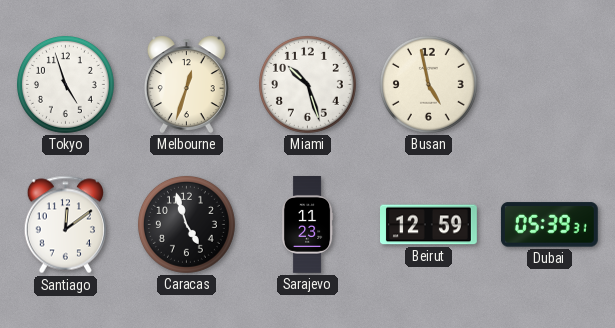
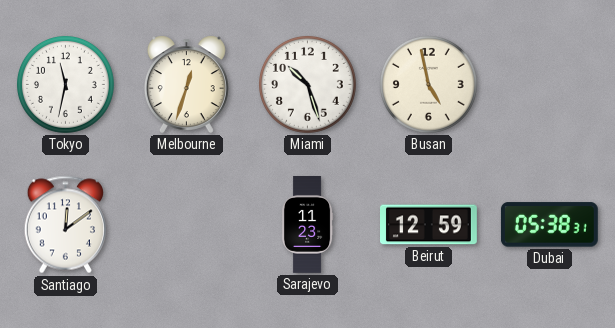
Tokyo: 4:57 -> 11:32
Caracas: 4:57 -> none
Dubai: 05:39 -> 05:38
